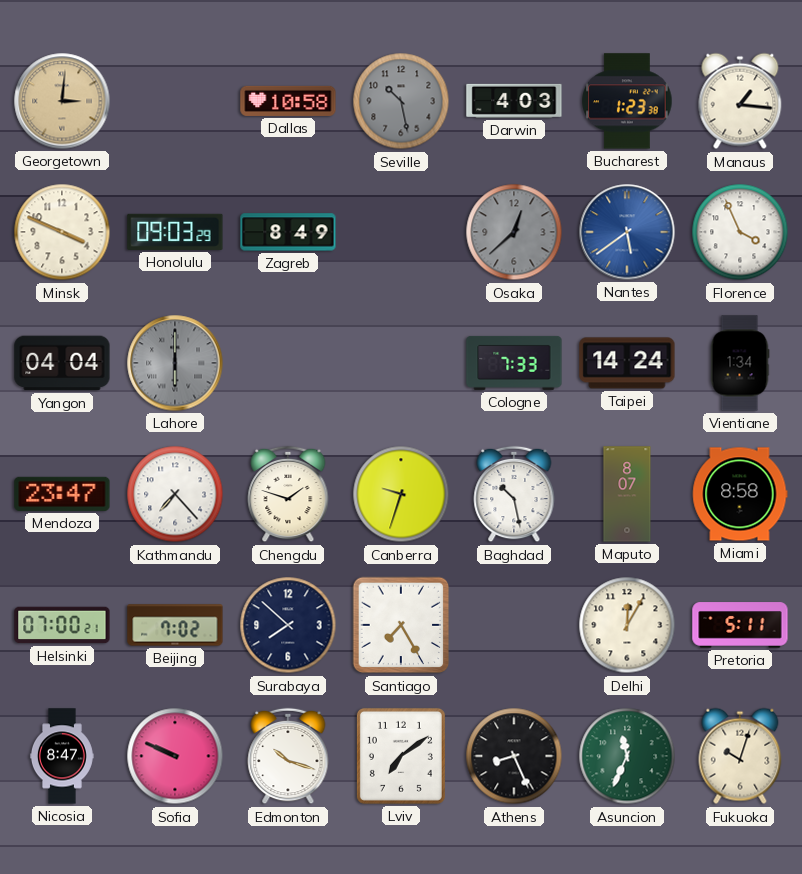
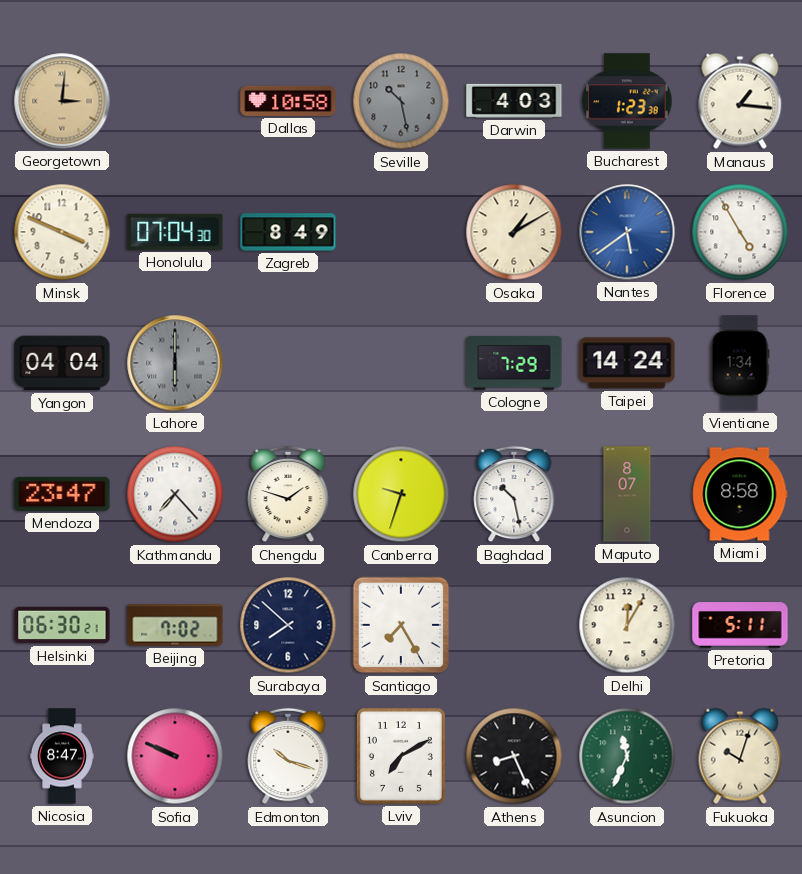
Honolulu: 09:03 -> 07:04
Osaka: 12:38 -> 1:10
Osaka dial: grey -> cream
Florence: 3:56 -> 4:55
Cologne: 7:33 -> 7:29
Helsinki: 07:00 -> 06:30
Lviv: 7:09 -> 7:10
